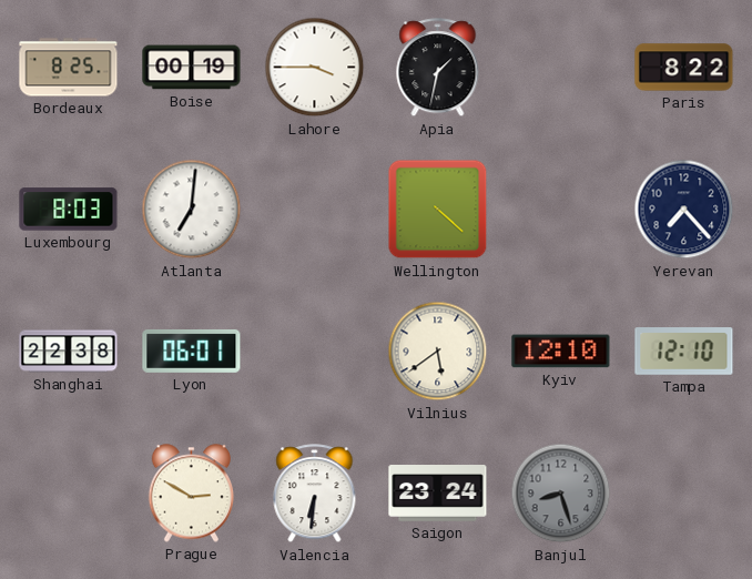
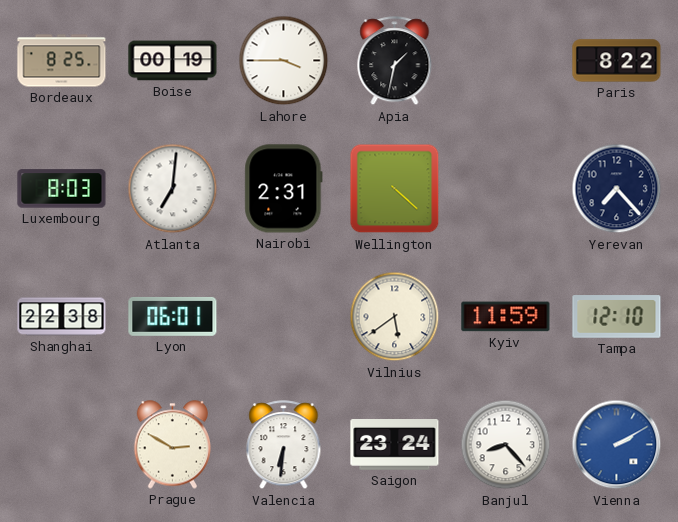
Nairobi: none -> 2:31
Kyiv: 12:10 -> 11:59
Banjul: 8:27 -> 8:23
Banjul dial: grey -> white
Vienna: none -> 2:10
